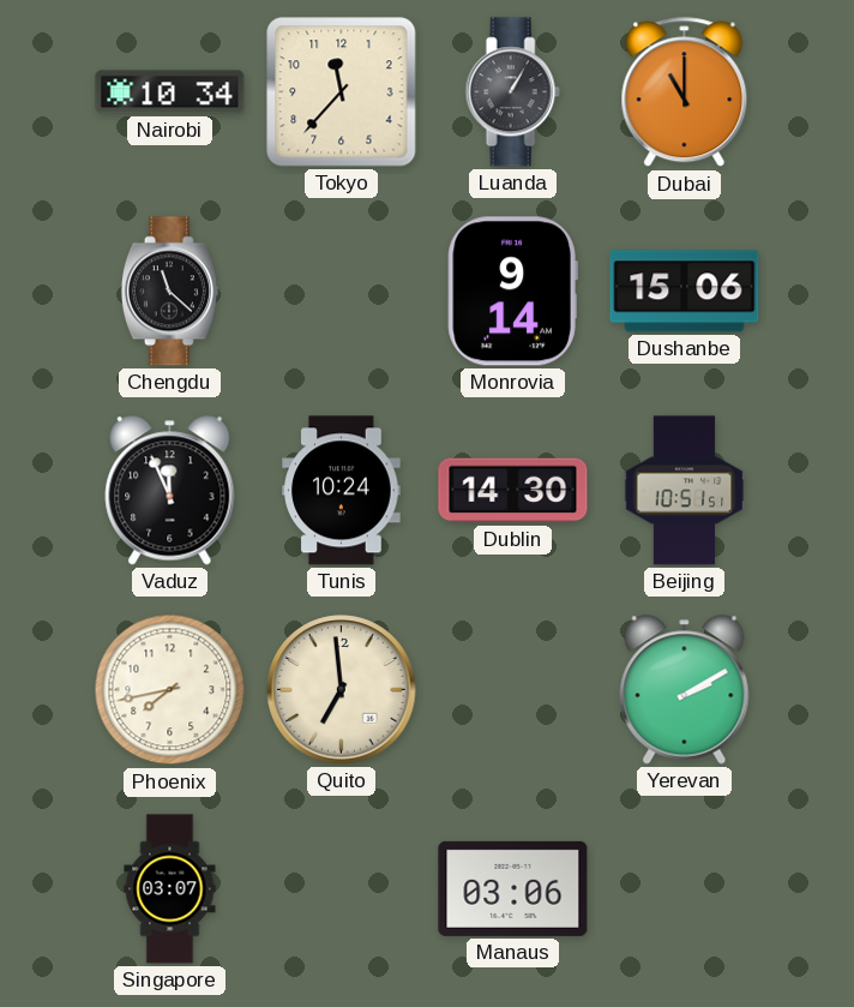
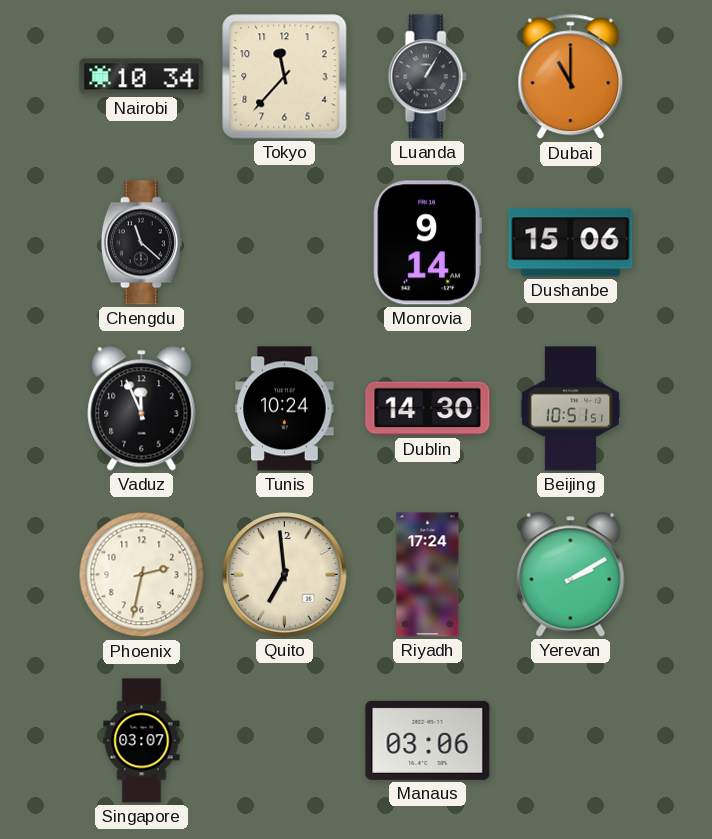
Phoenix: 7:43 -> 2:32
Riyadh: none -> 17:24
